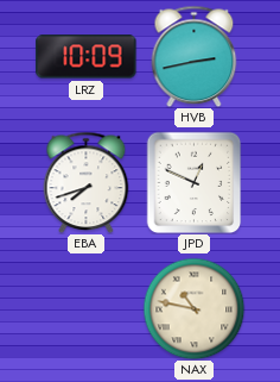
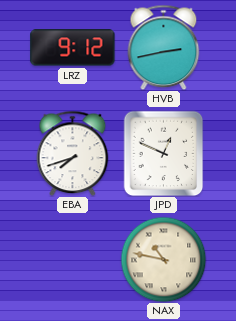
LRZ: 10:09 -> 9:12
